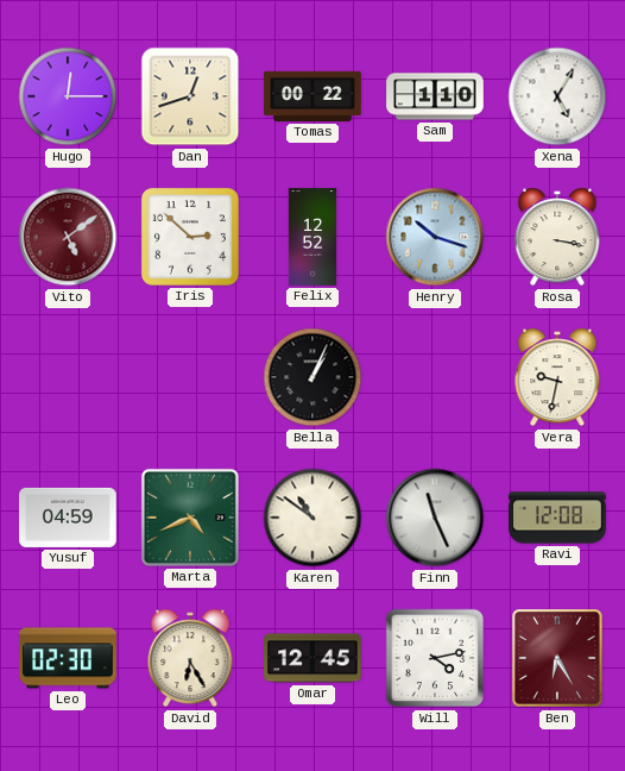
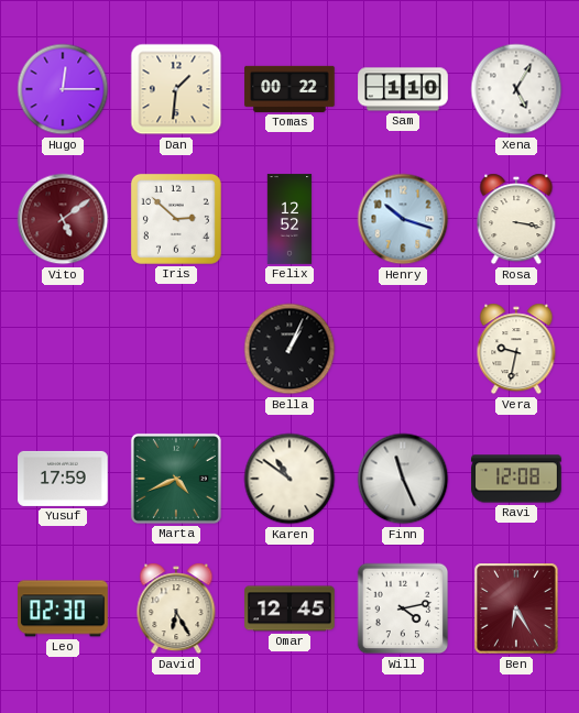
Dan: 12:42 -> 1:31
Yusuf: 04:59 -> 17:59
